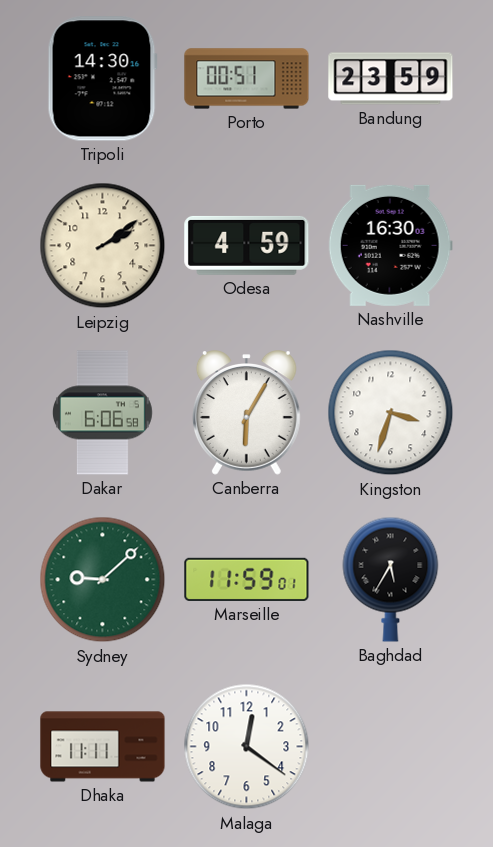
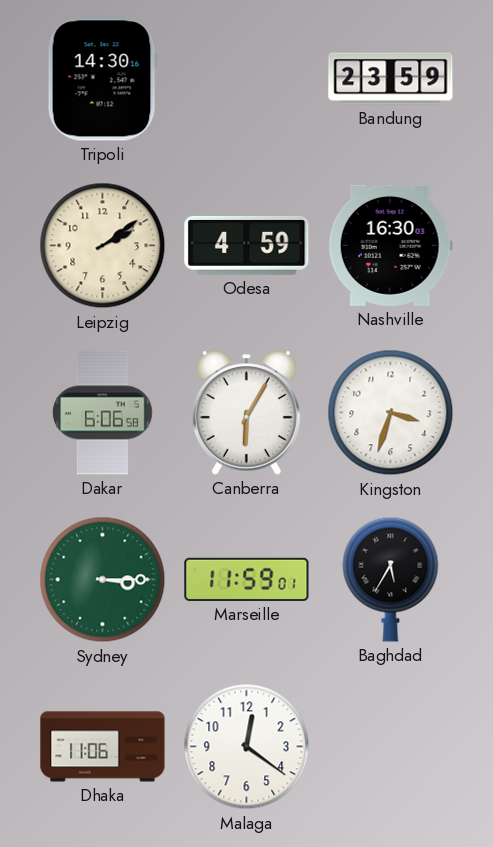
Porto: 00:51 -> none
Sydney: 9:08 -> 3:15
Dhaka: 11:11 -> 11:06
